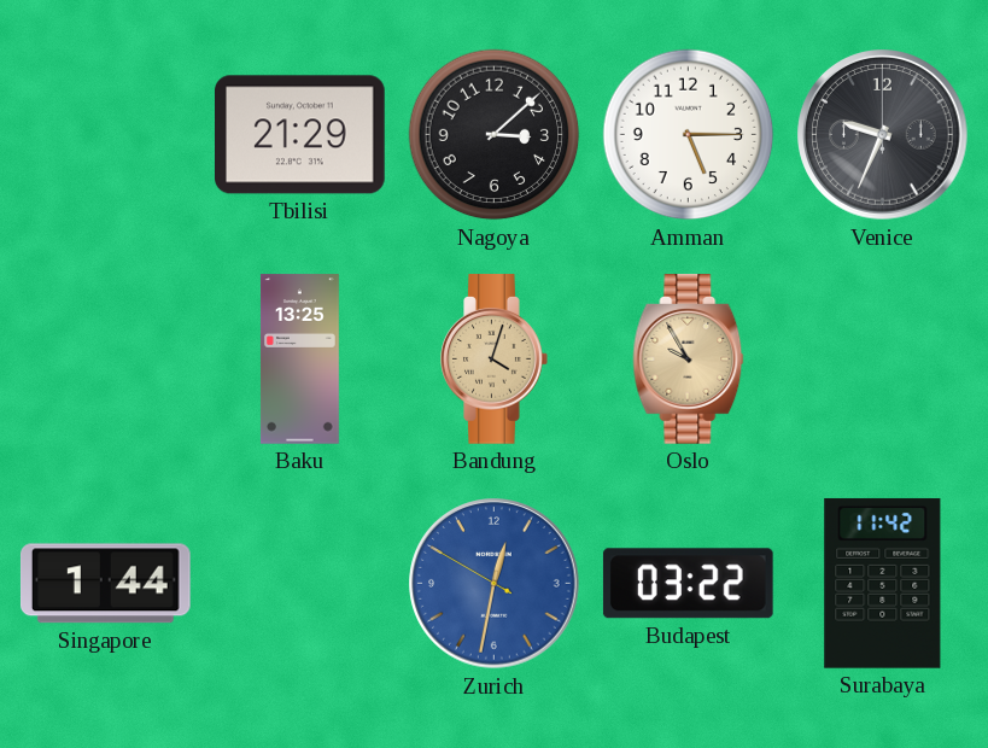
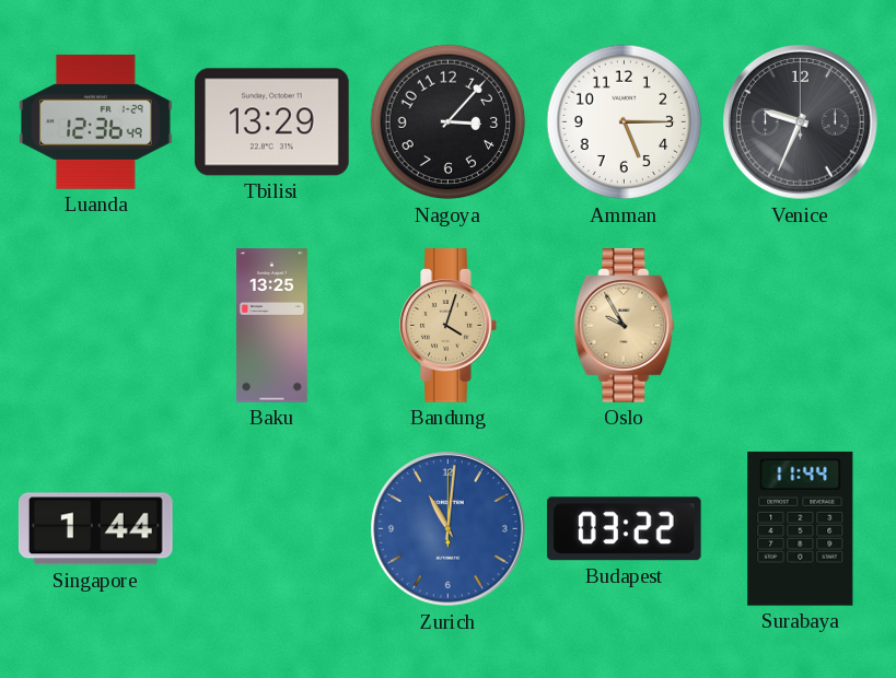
Luanda: none -> 12:36
Tbilisi: 21:29 -> 13:29
Nagoya: 3:08 -> 3:07
Zurich: 12:31 -> 11:01
Surabaya: 11:42 -> 11:44
